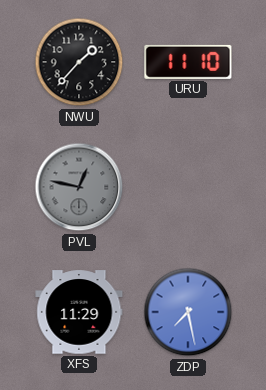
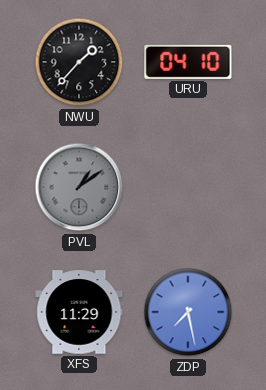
URU: 11:10 -> 04:10
PVL: 12:47 -> 1:09
